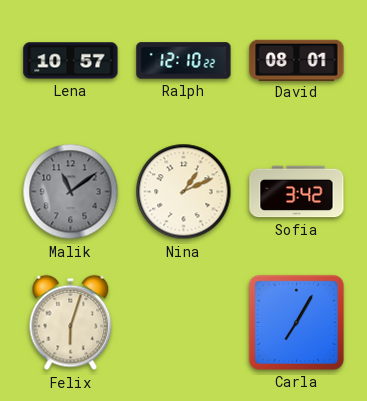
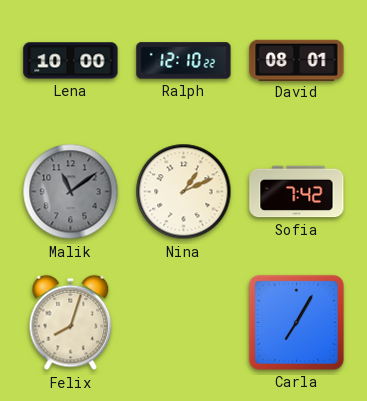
Lena: 10:57 -> 10:00
Sofia: 3:42 -> 7:42
Felix: 6:03 -> 8:03
